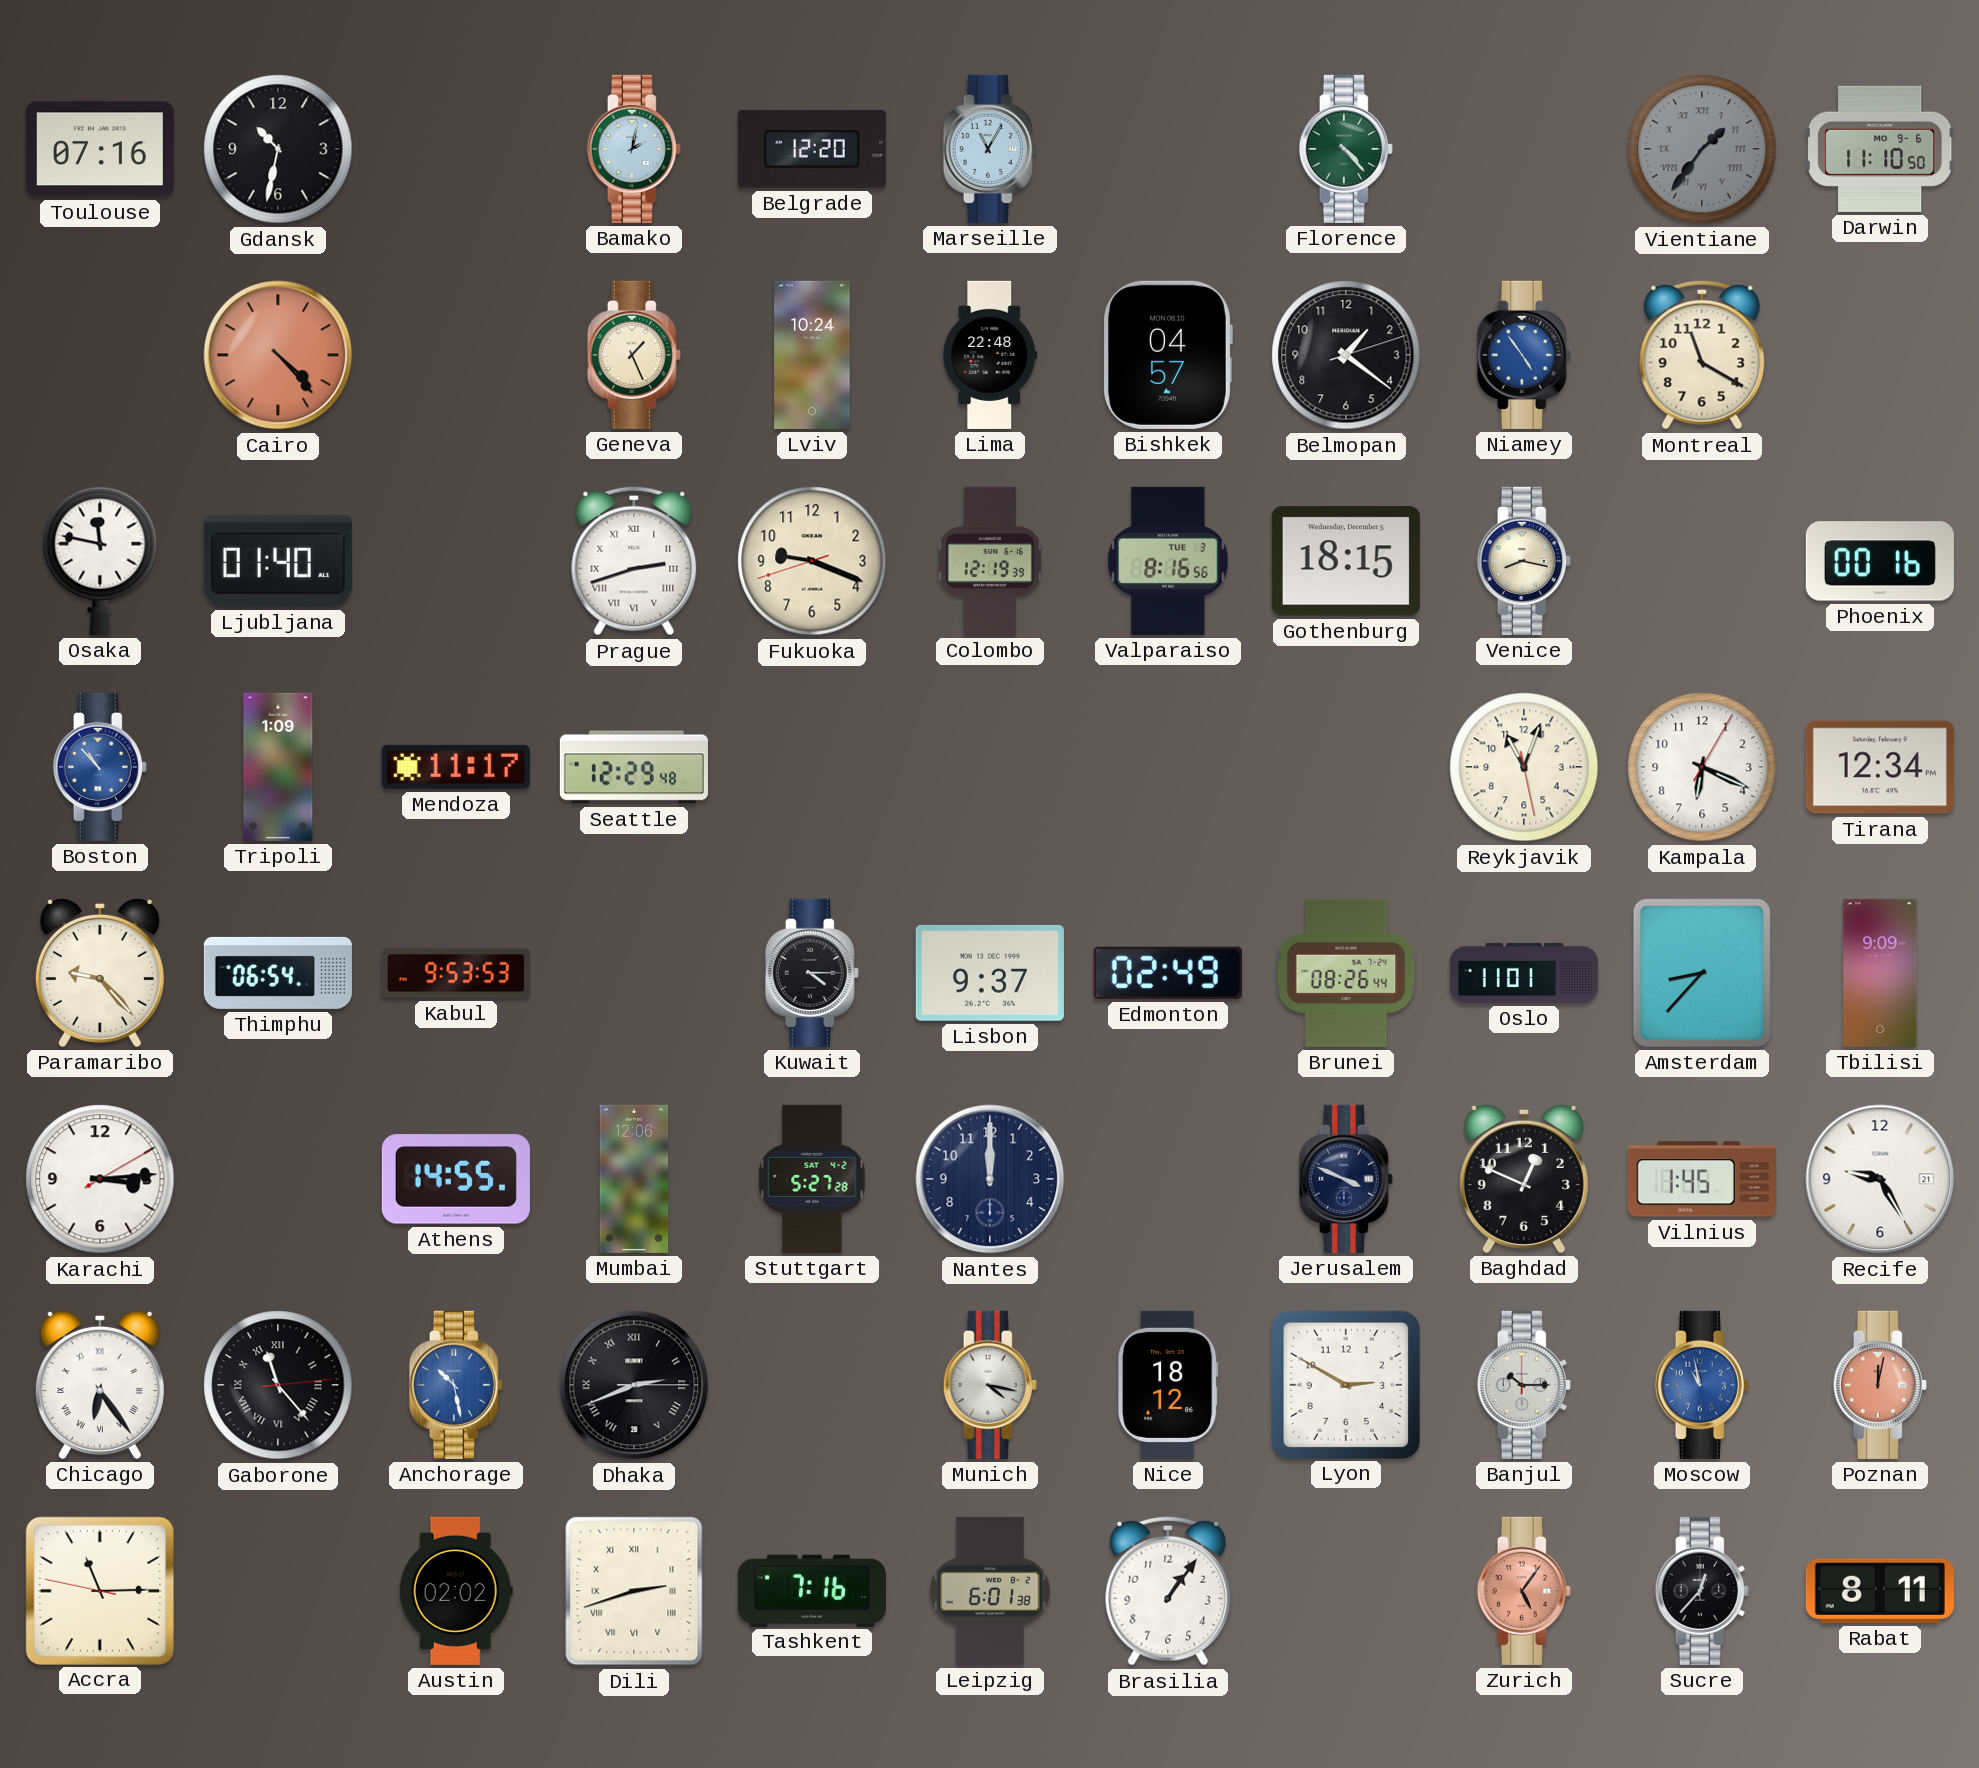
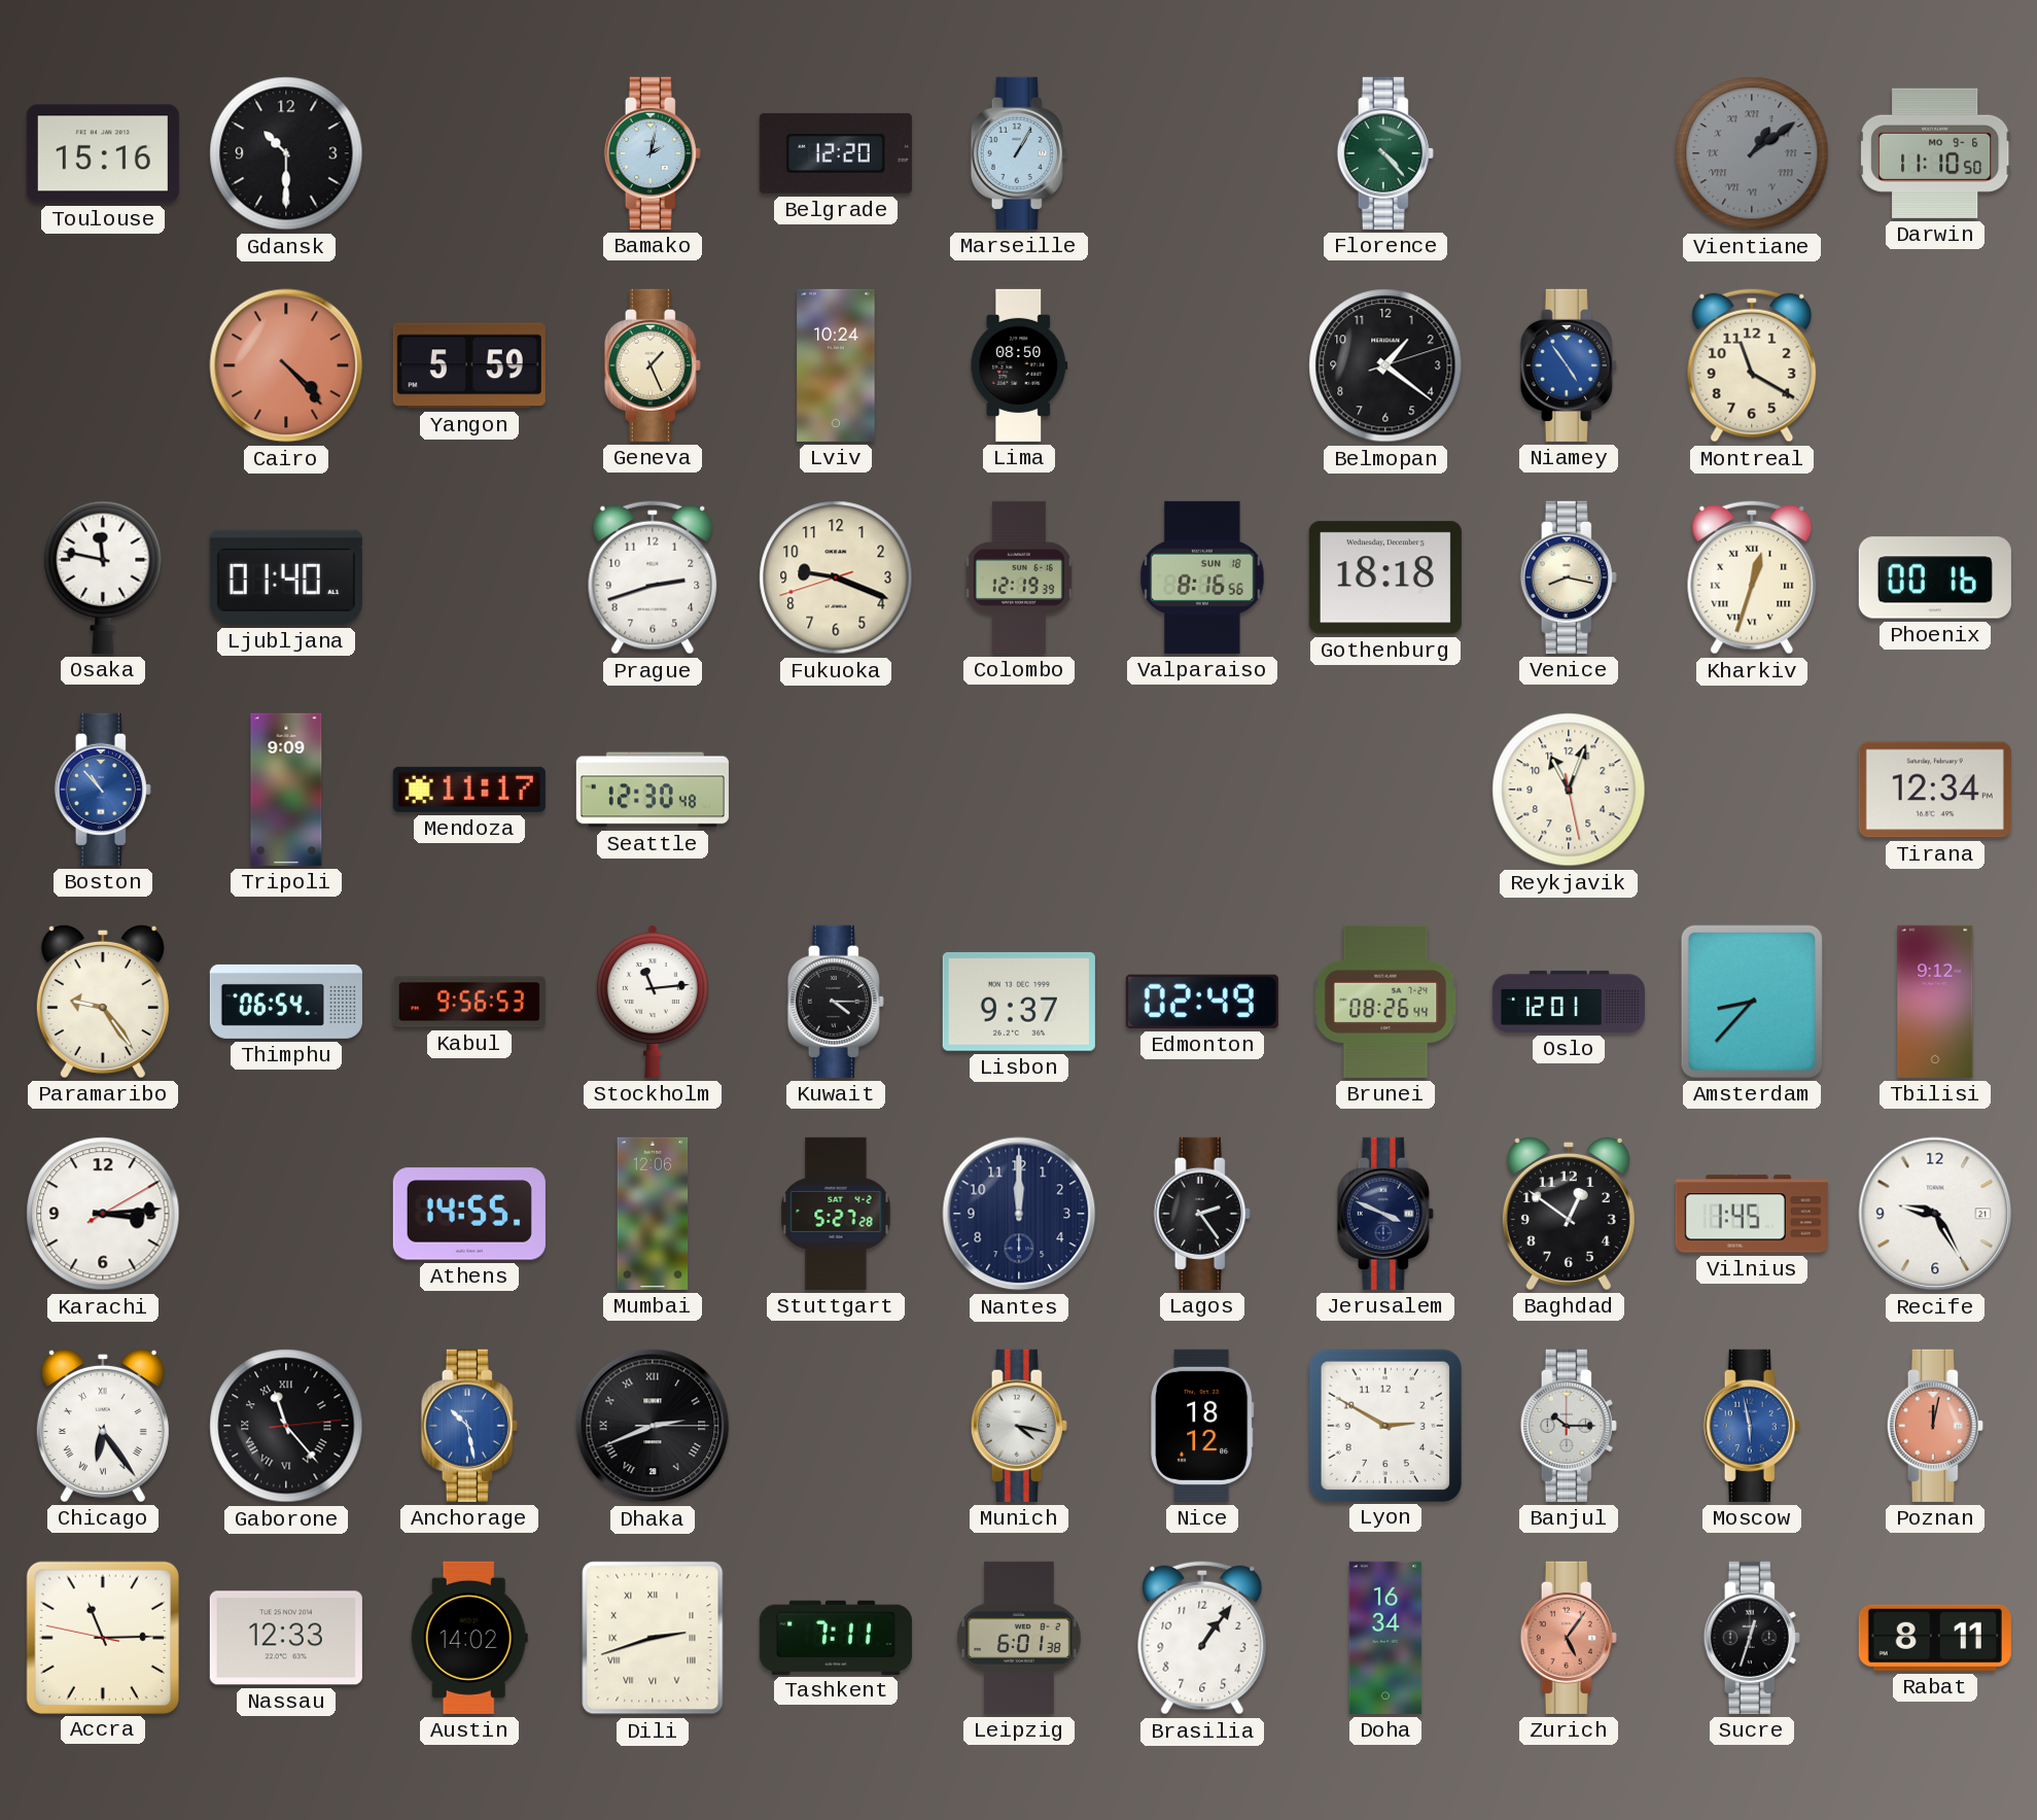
Toulouse: 07:16 -> 15:16
Gdansk: 10:32 -> 10:30
Marseille: 11:05 -> 1:05
Vientiane: 1:36 -> 1:09
Yangon: none -> 5:59
Lima: 22:48 -> 08:50
Bishkek: 04:57 -> none
Prague numerals: Roman -> Arabic
Valparaiso date: TUE 3 -> SUN 18
Gothenburg: 18:15 -> 18:18
Kharkiv: none -> 12:33
Tripoli: 1:09 -> 9:09
Seattle: 12:29 -> 12:30
Kampala: 6:19 -> none
Paramaribo: 9:23 -> 9:24
Kabul: 9:53 -> 9:56
Stockholm: none -> 11:14
Oslo: 11:01 -> 12:01
Tbilisi: 9:09 -> 9:12
Lagos: none -> 2:24
Baghdad: 12:49 -> 12:51
Moscow: 10:58 -> 5:58
Nassau: none -> 12:33
Austin: 02:02 -> 14:02
Tashkent: 7:16 -> 7:11
Doha: none -> 16:34
Sucre: 12:37 -> 12:33
